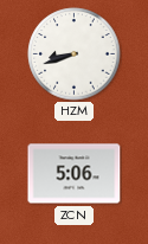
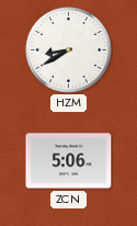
HZM: 8:42 -> 8:40
